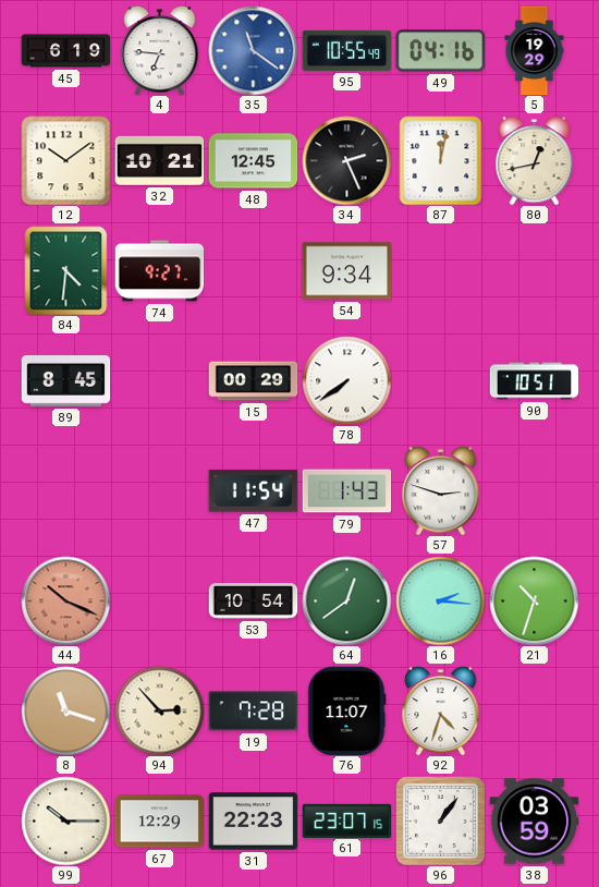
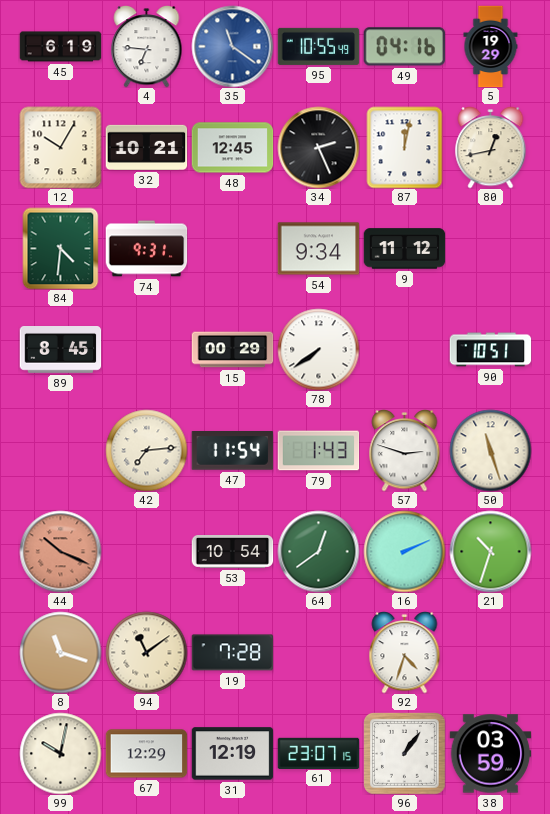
12: 10:09 -> 10:05
74: 9:27 -> 9:31
9: none -> 11:12
42: none -> 7:14
50: none -> 11:27
16: 2:16 -> 2:11
94: 2:53 -> 11:09
76: 11:07 -> none
99: 10:15 -> 10:02
31: 22:23 -> 12:19
